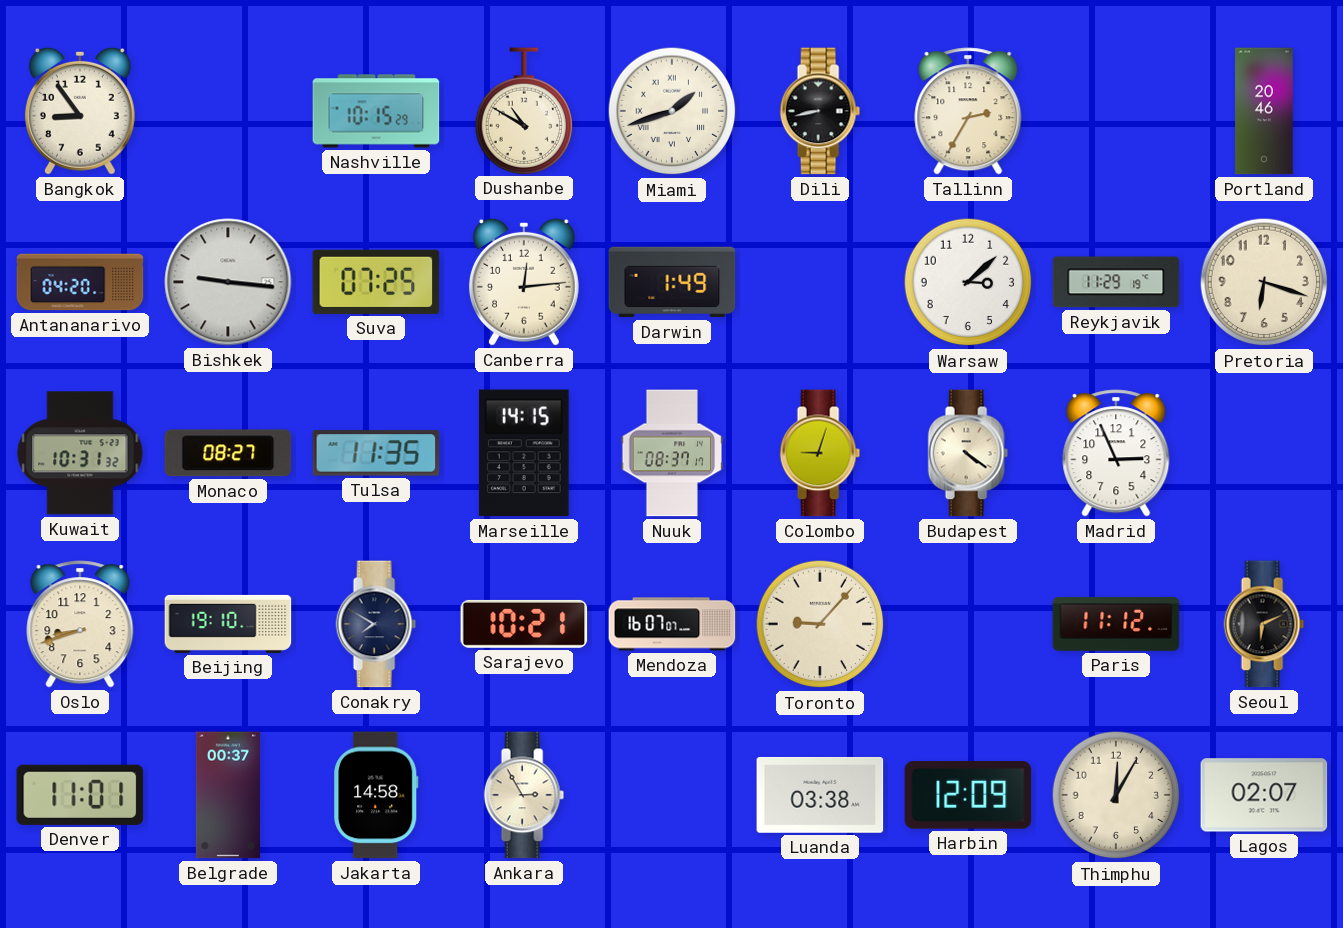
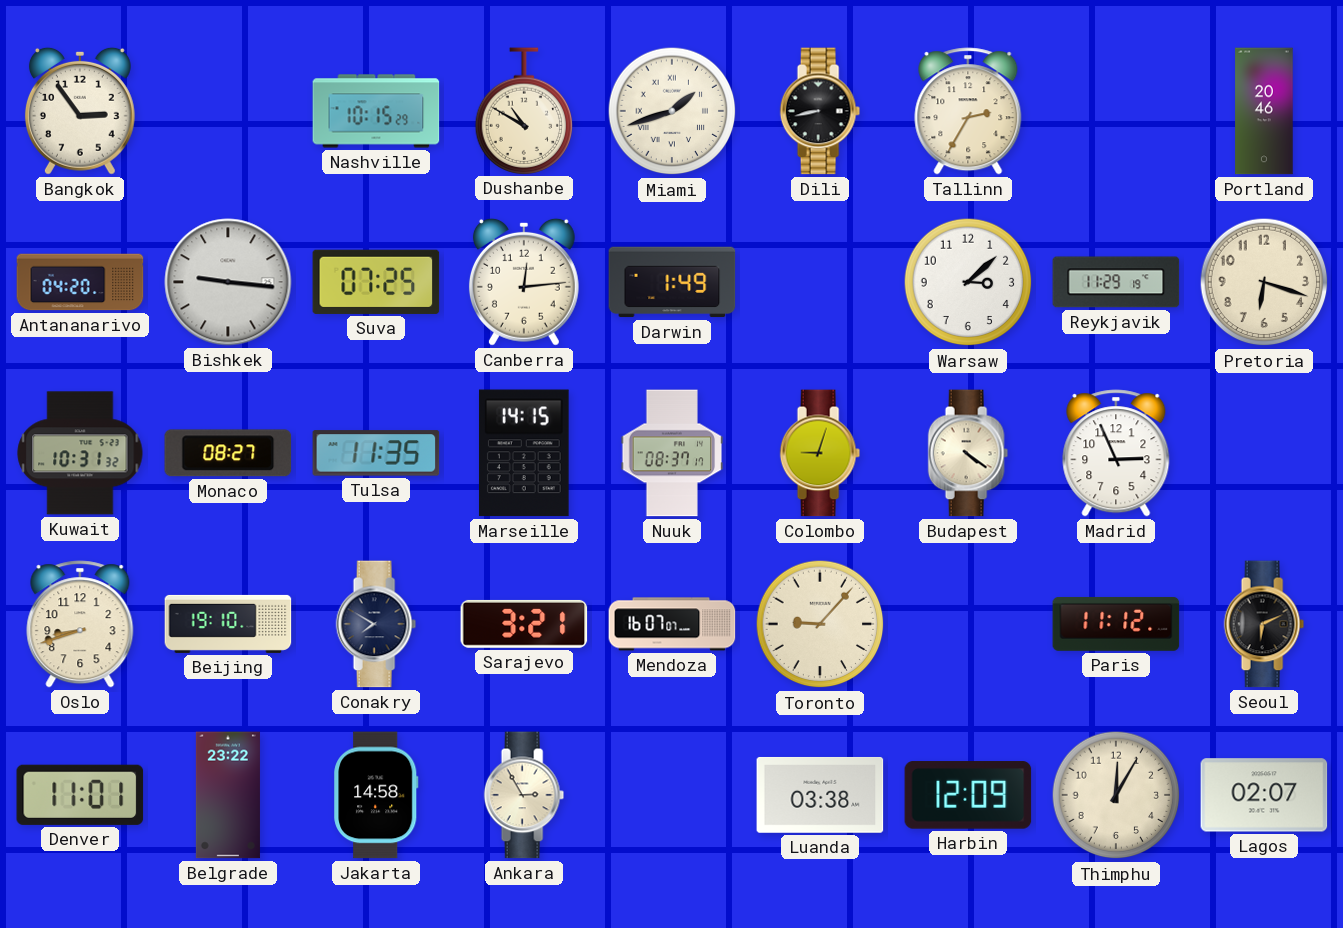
Bangkok: 8:54 -> 2:54
Sarajevo: 10:21 -> 3:21
Belgrade: 00:37 -> 23:22
